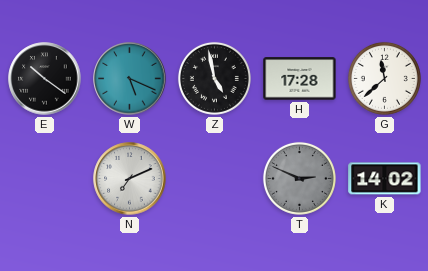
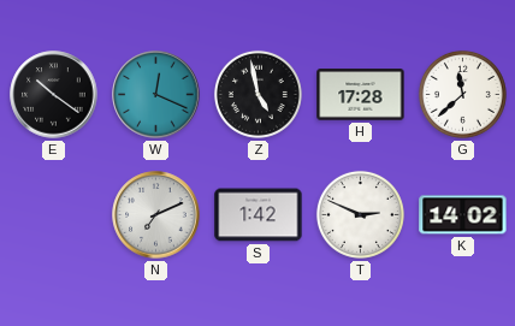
W: 5:19 -> 12:19
S: none -> 1:42
T dial: grey -> white
